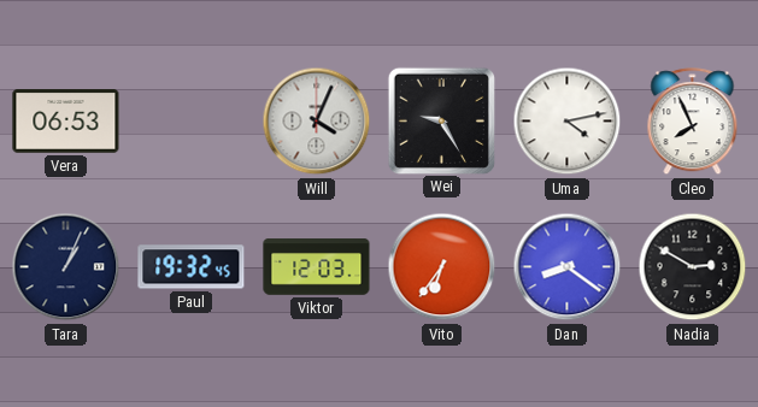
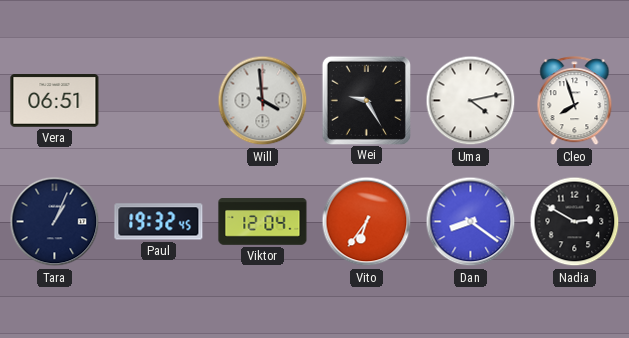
Vera: 06:53 -> 06:51
Will: 4:04 -> 3:59
Cleo: 7:56 -> 7:57
Viktor: 12:03 -> 12:04
